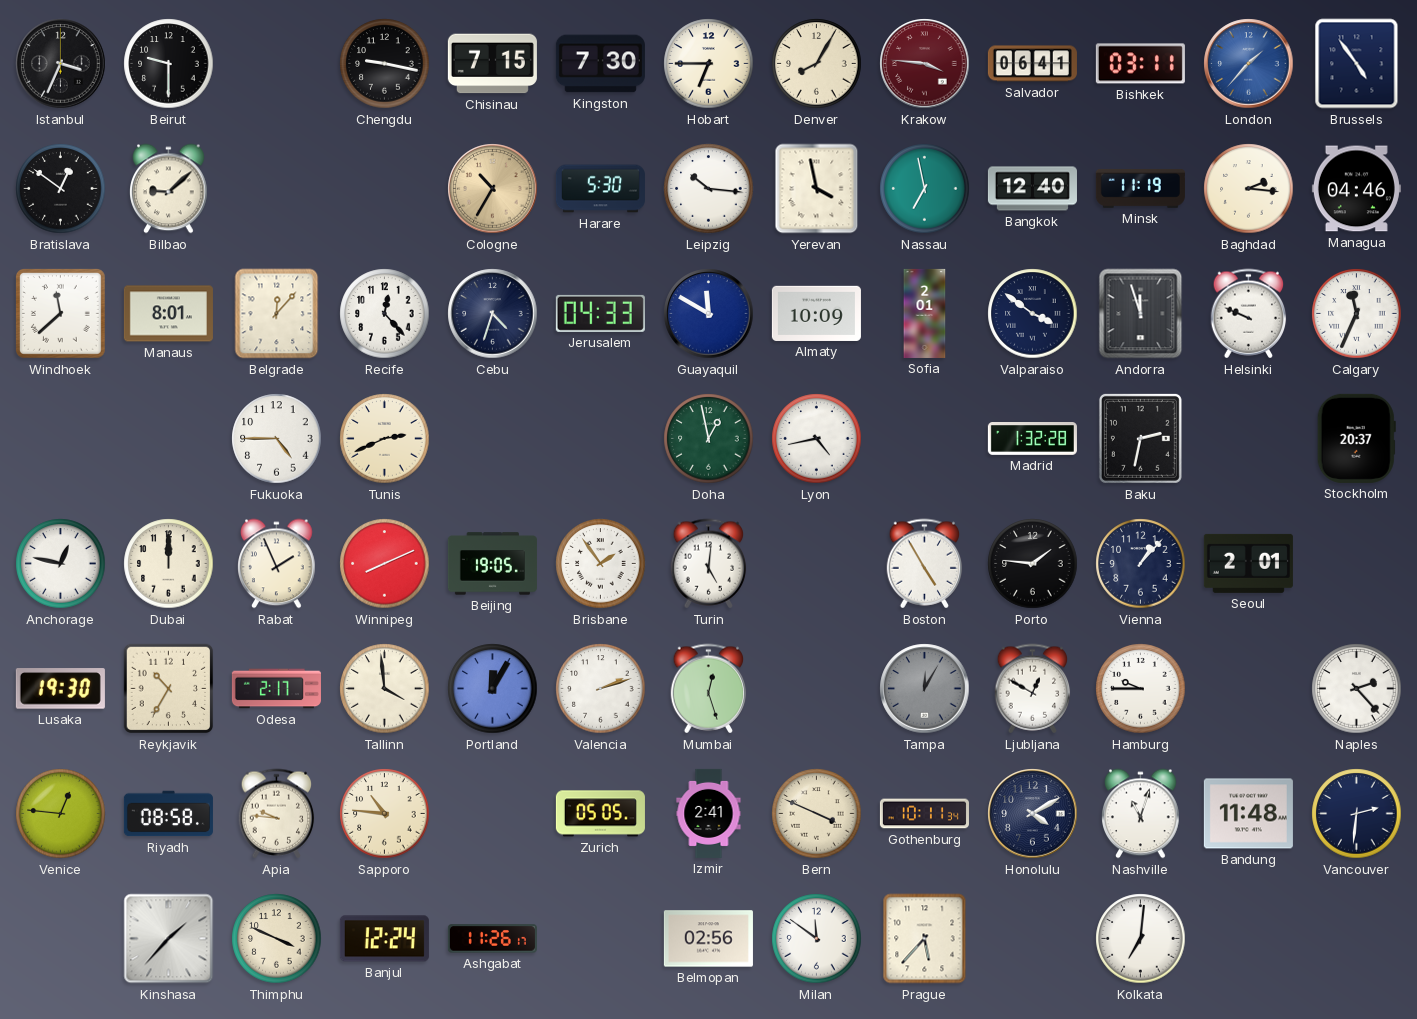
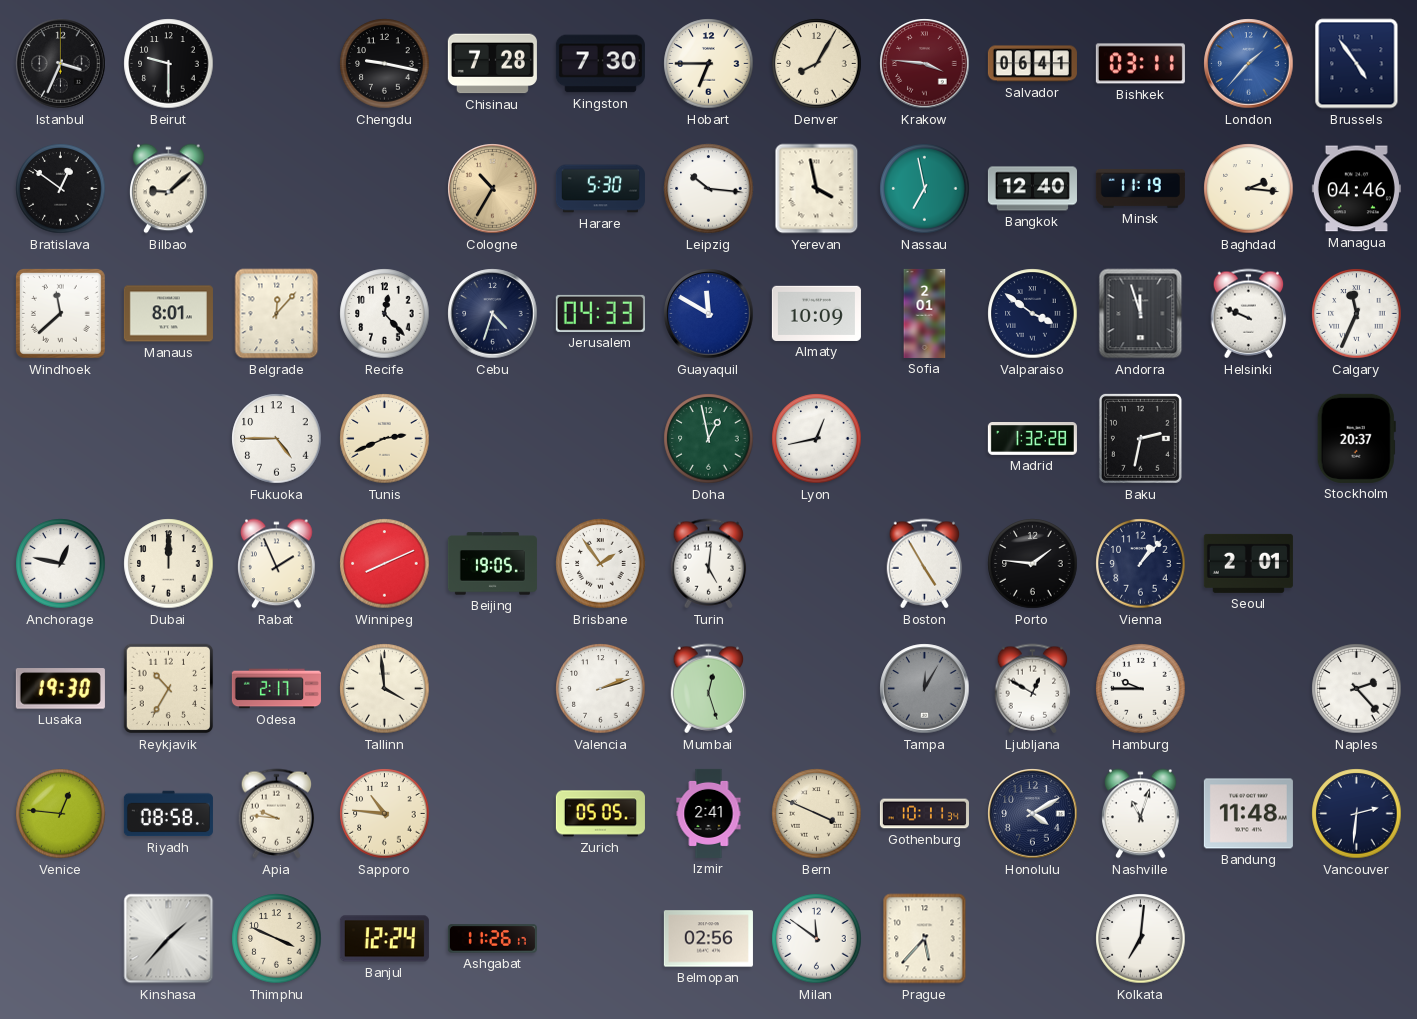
Chisinau: 7:15 -> 7:28
Lyon: 4:43 -> 12:43
Portland: 12:05 -> none
